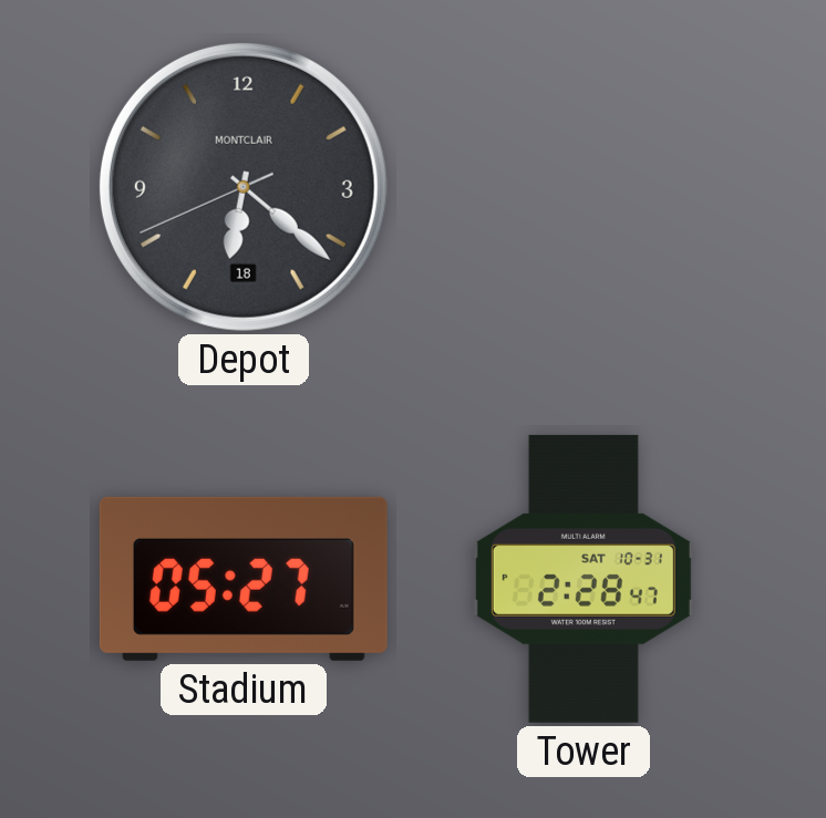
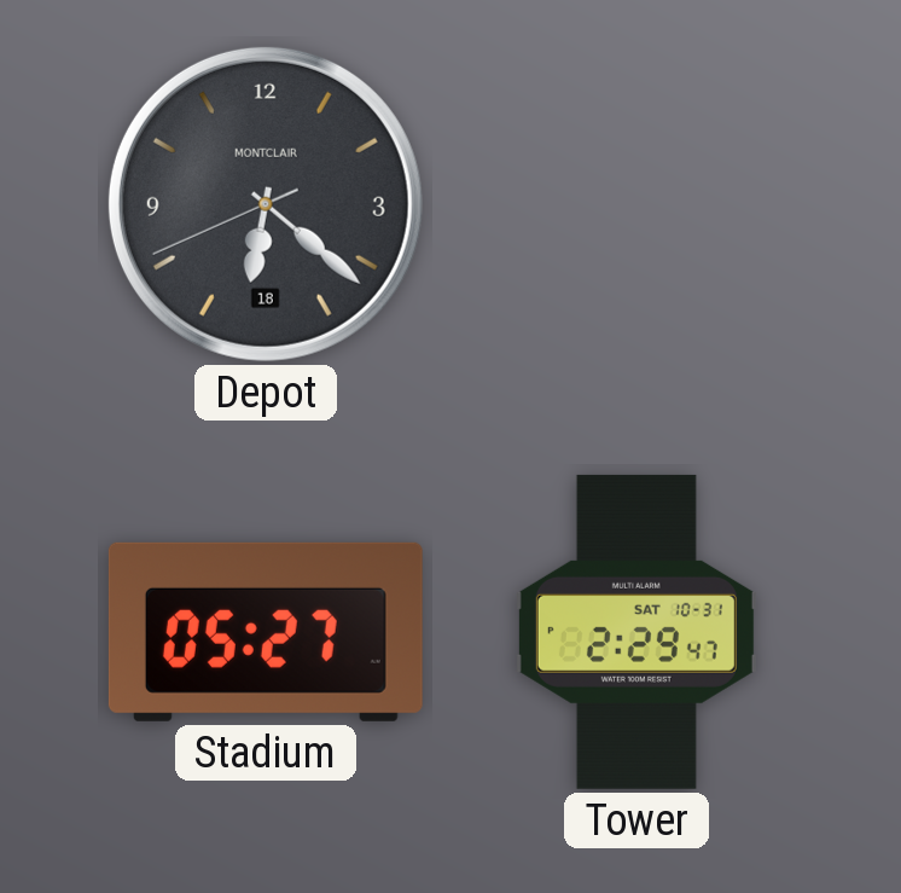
Tower: 2:28 -> 2:29
